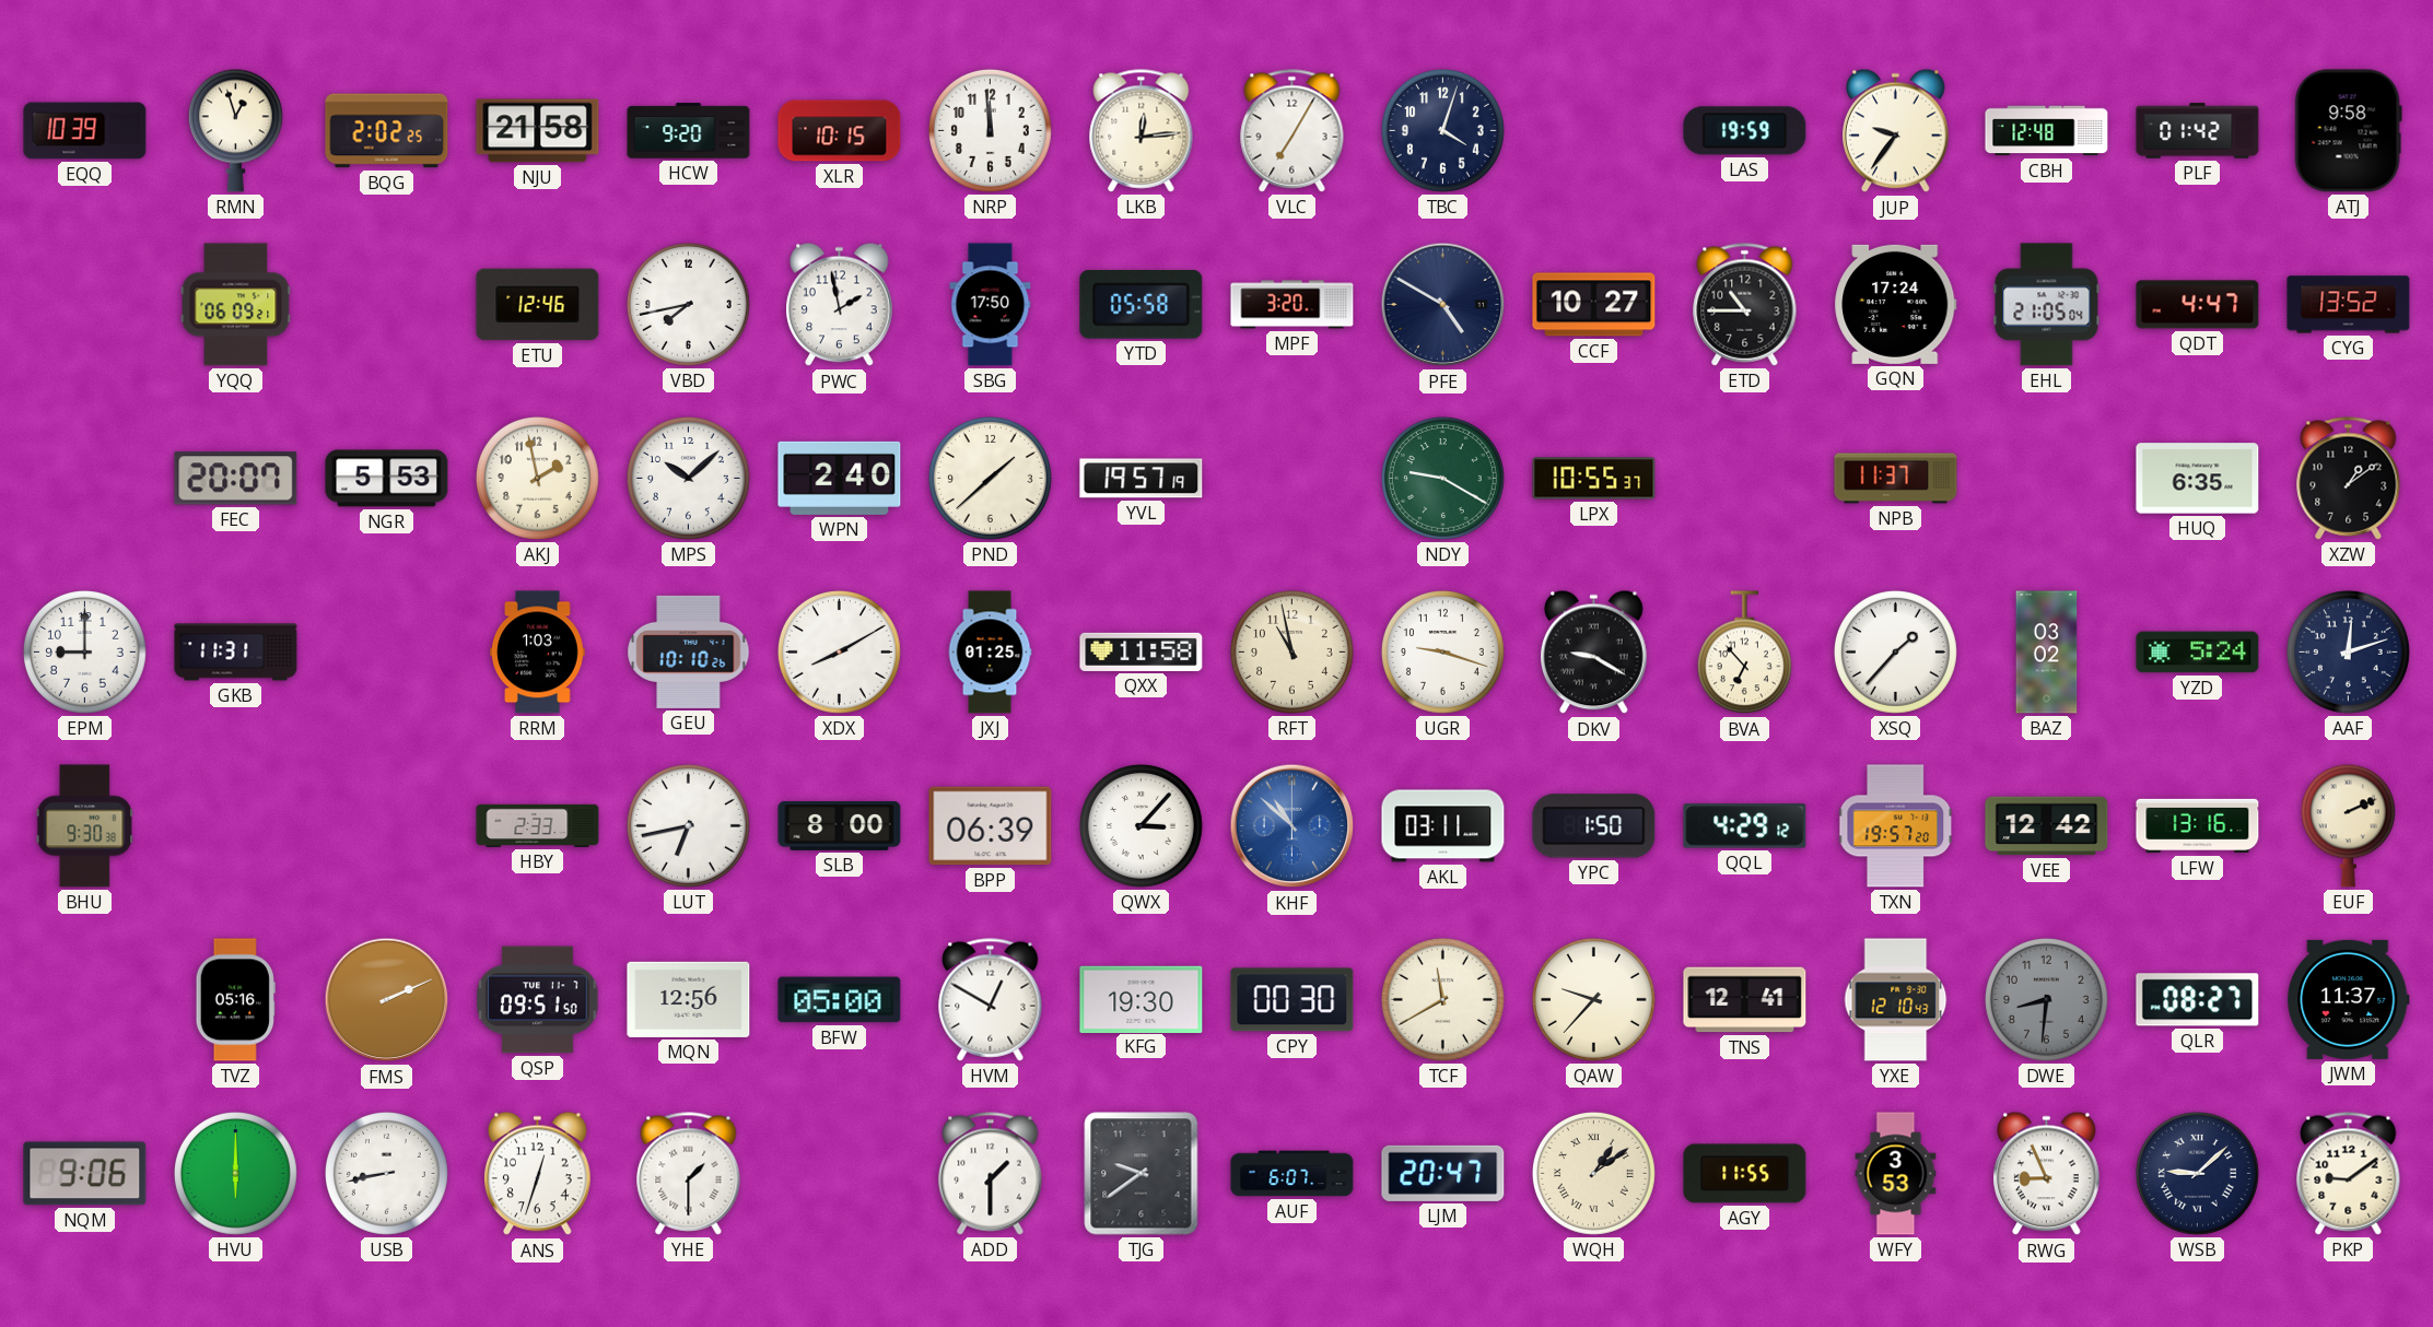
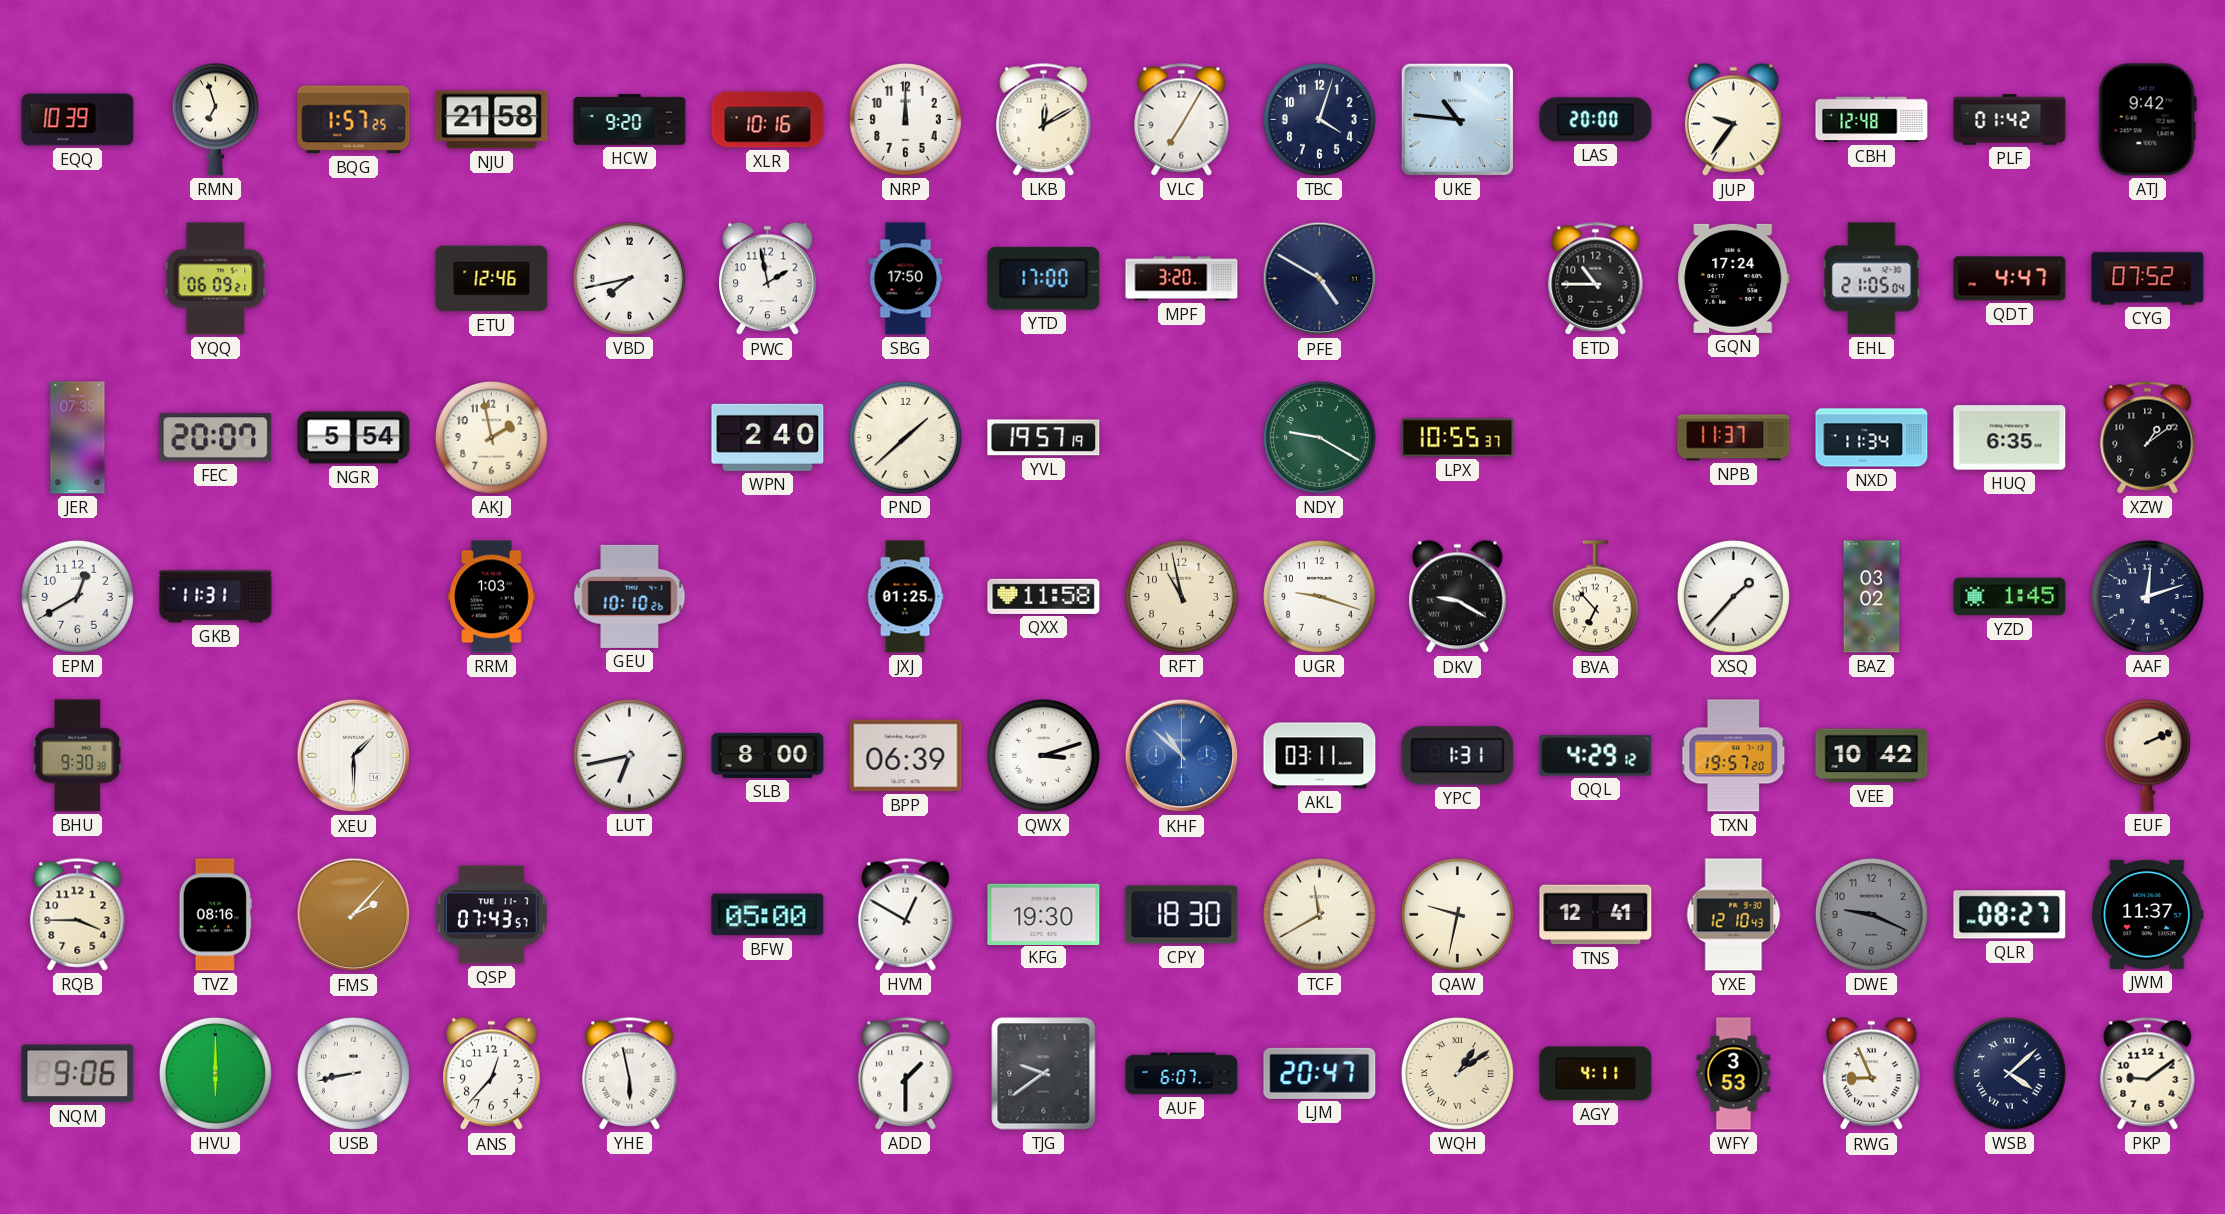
RMN: 12:57 -> 6:57
BQG: 2:02 -> 1:57
XLR: 10:15 -> 10:16
NRP: 11:59 -> 12:00
LKB: 12:14 -> 12:10
UKE: none -> 10:46
LAS: 19:59 -> 20:00
ATJ: 9:58 -> 9:42
YTD: 05:58 -> 17:00
CCF: 10:27 -> none
CYG: 13:52 -> 07:52
JER: none -> 07:35
NGR: 5:53 -> 5:54
MPS: 10:08 -> none
NXD: none -> 11:34
EPM: 9:00 -> 12:40
XDX: 8:10 -> none
YZD: 5:24 -> 1:45
XEU: none -> 1:30
HBY: 2:33 -> none
QWX: 3:07 -> 3:12
YPC: 1:50 -> 1:31
VEE: 12:42 -> 10:42
LFW: 13:16 -> none
RQB: none -> 3:45
TVZ: 05:16 -> 08:16
FMS: 2:11 -> 2:07
QSP: 09:51 -> 07:43
MQN: 12:56 -> none
CPY: 00:30 -> 18:30
QAW: 9:37 -> 9:32
DWE: 8:31 -> 9:19
ANS: 12:33 -> 12:37
YHE: 1:30 -> 5:58
AGY: 11:55 -> 4:11
WSB: 9:08 -> 4:08
